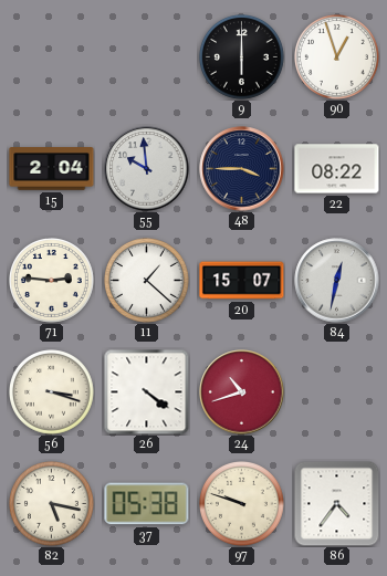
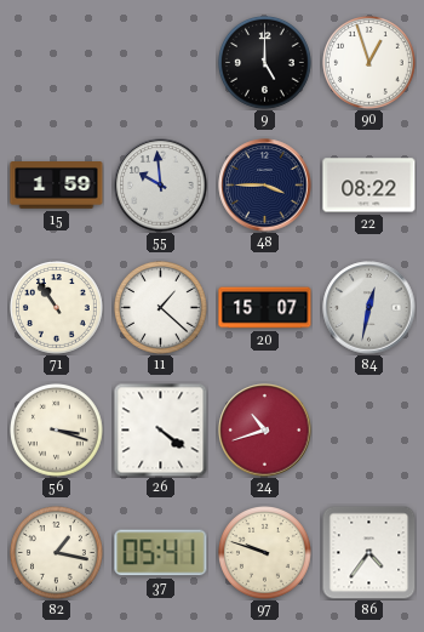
9: 6:00 -> 5:00
15: 2:04 -> 1:59
71: 2:46 -> 10:54
82: 5:17 -> 1:17
37: 05:38 -> 05:41
